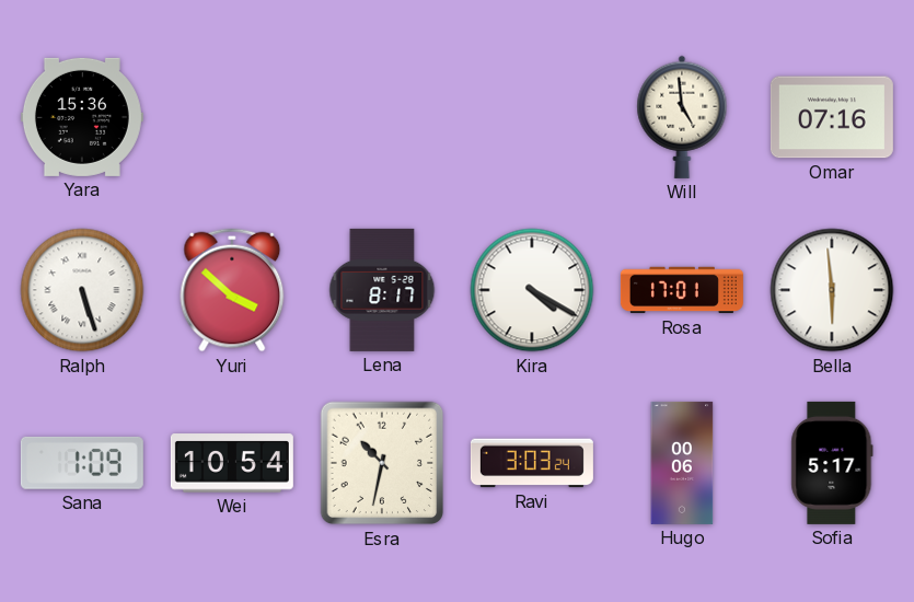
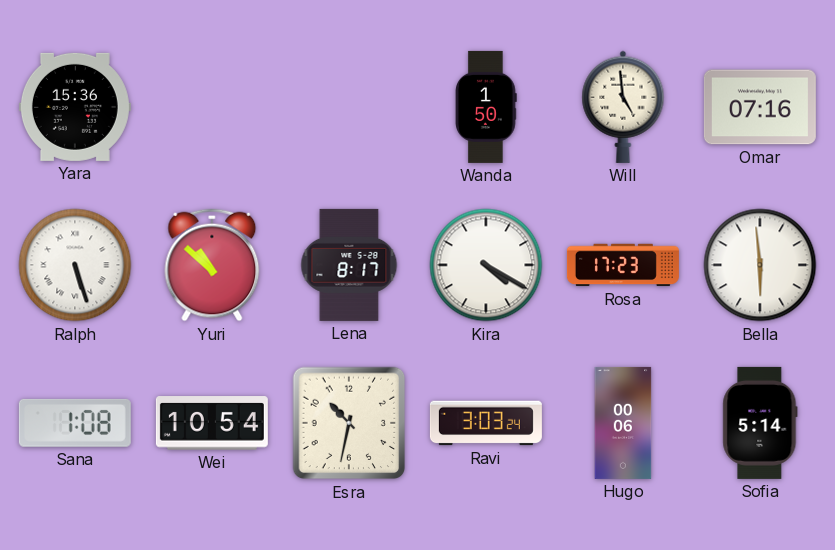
Wanda: none -> 1:50
Yuri: 3:52 -> 10:52
Rosa: 17:01 -> 17:23
Sana: 1:09 -> 1:08
Sofia: 5:17 -> 5:14
